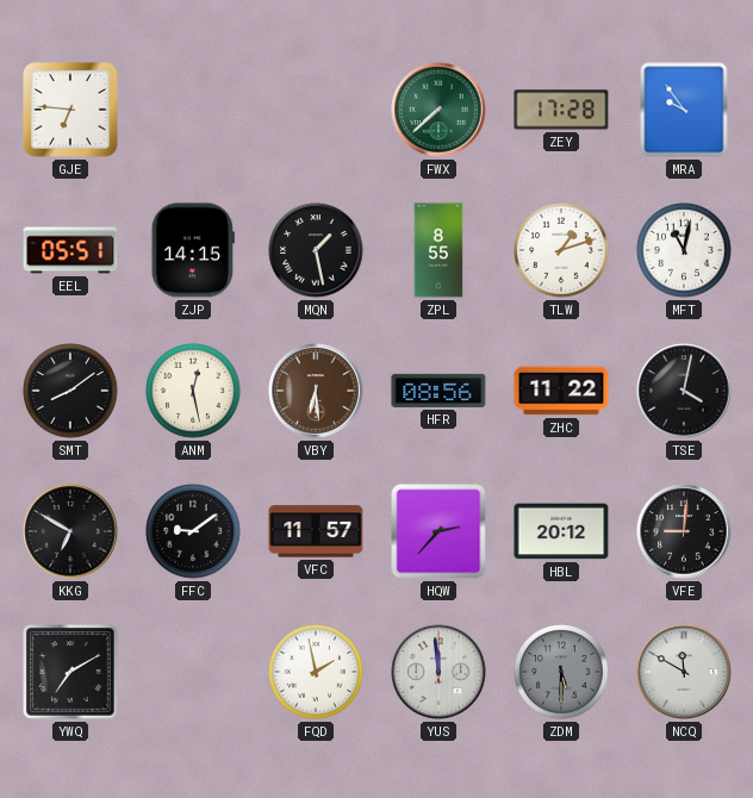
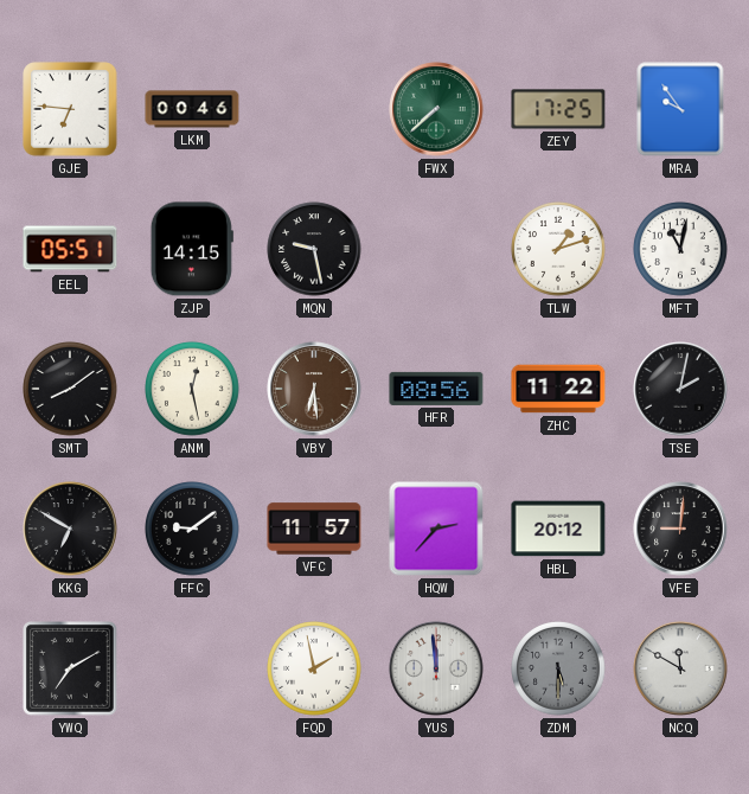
LKM: none -> 00:46
ZEY: 17:28 -> 17:25
MQN: 1:28 -> 9:28
ZPL: 8:55 -> none
TSE: 4:02 -> 2:02
